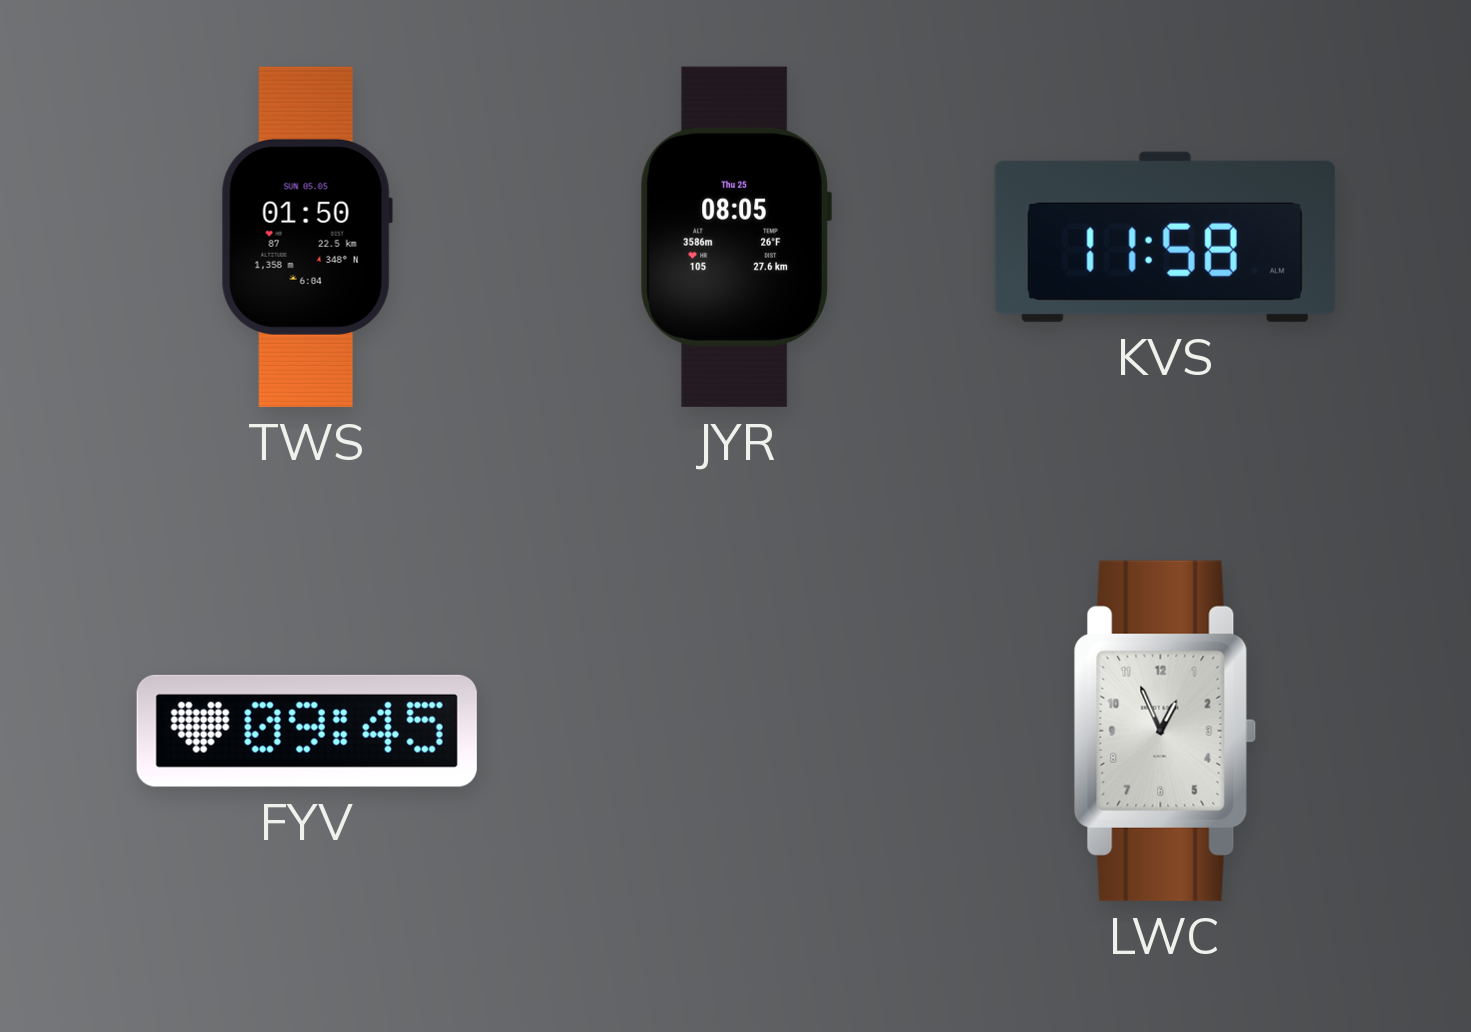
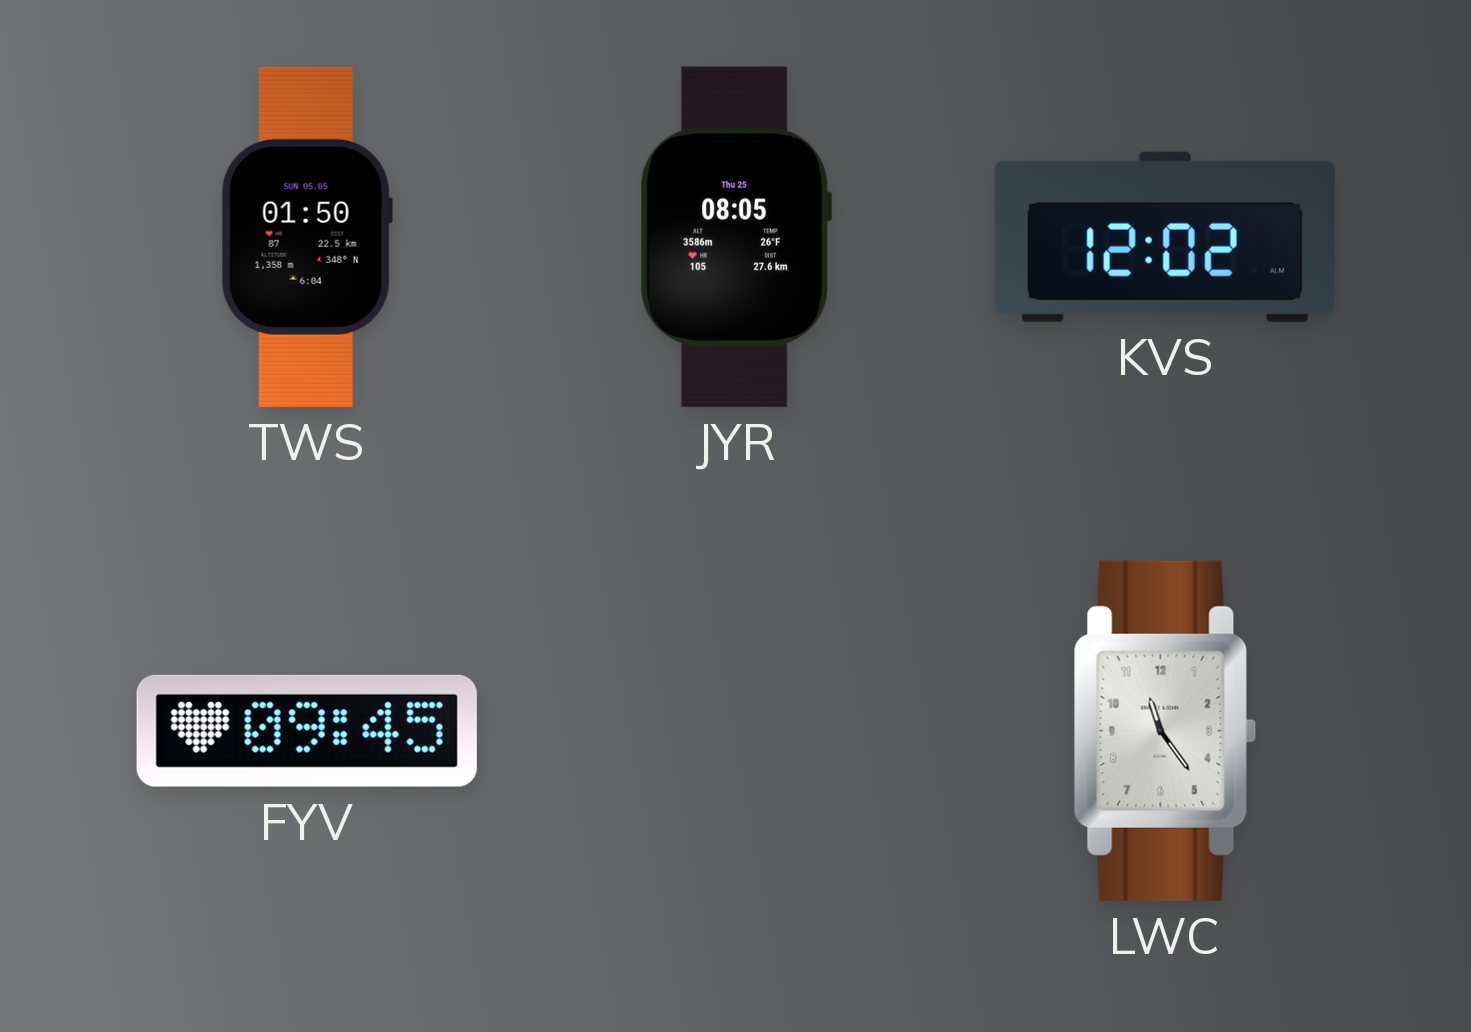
KVS: 11:58 -> 12:02
LWC: 12:56 -> 11:24
